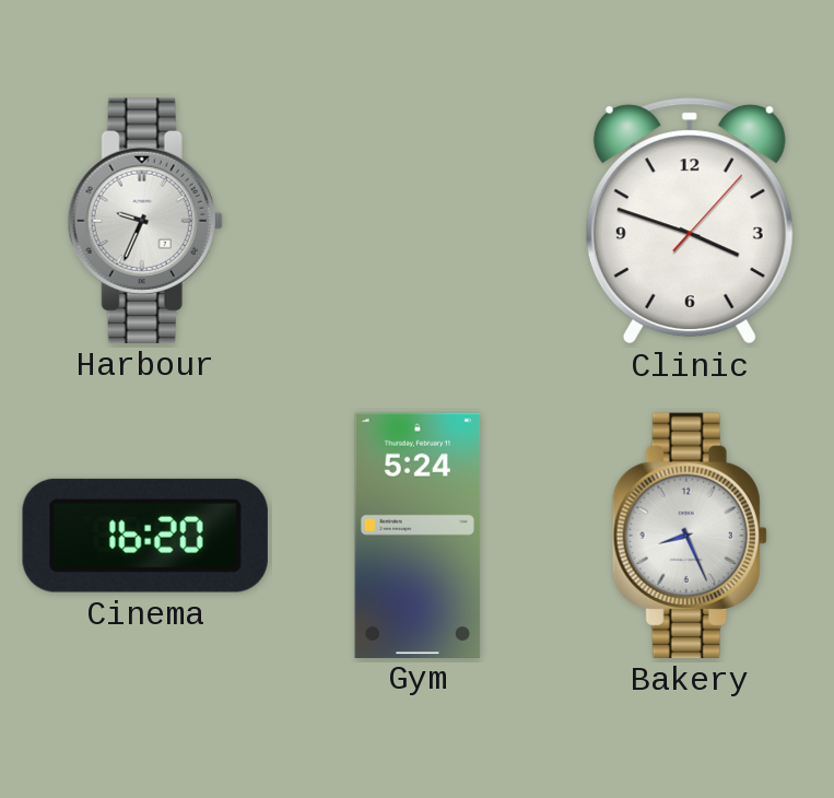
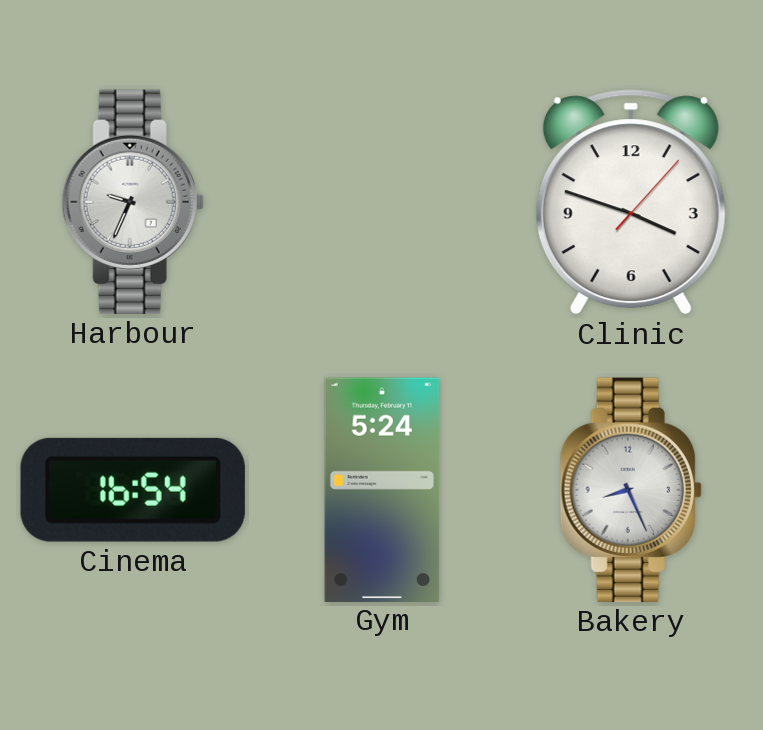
Cinema: 16:20 -> 16:54
